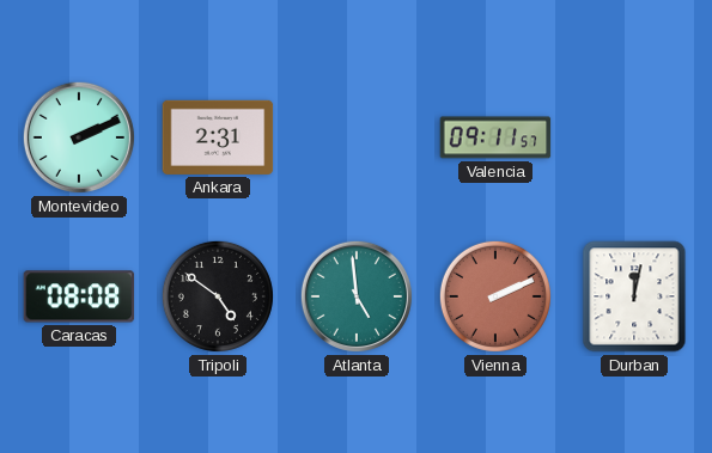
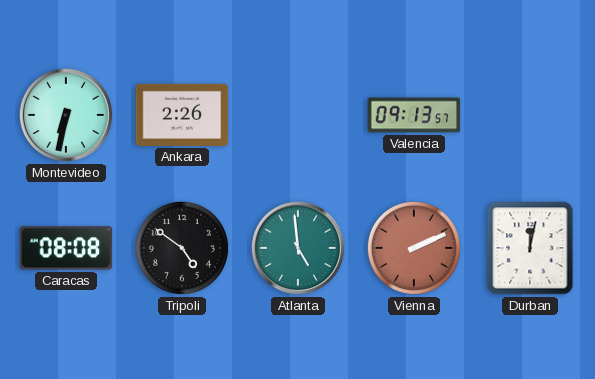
Montevideo: 2:11 -> 6:32
Ankara: 2:31 -> 2:26
Valencia: 09:11 -> 09:13
